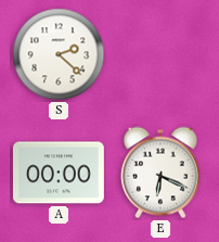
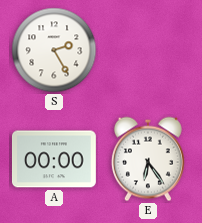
S: 2:22 -> 2:25
E: 6:19 -> 6:24
